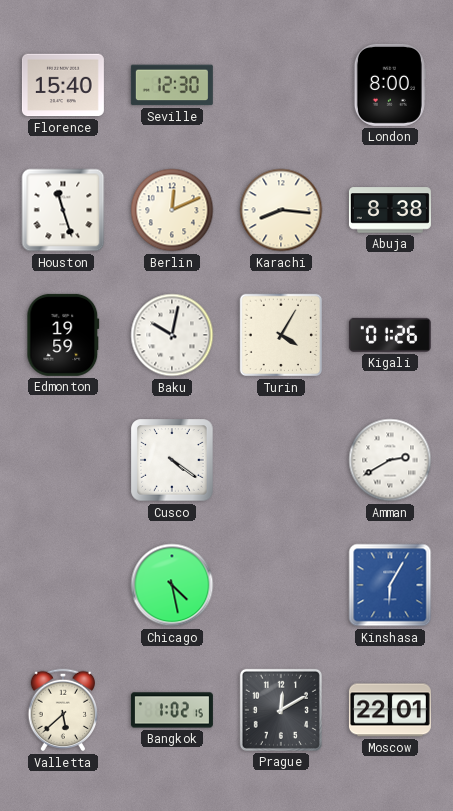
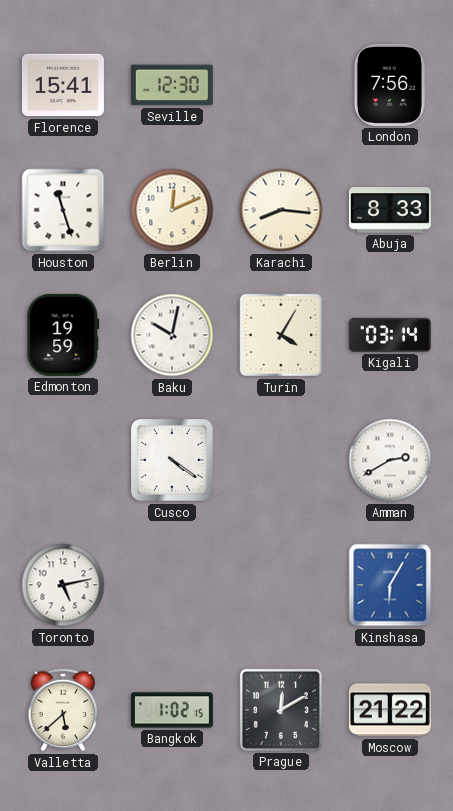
Florence: 15:40 -> 15:41
London: 8:00 -> 7:56
Abuja: 8:38 -> 8:33
Kigali: 01:26 -> 03:14
Toronto: none -> 5:13
Chicago: 4:28 -> none
Moscow: 22:01 -> 21:22
